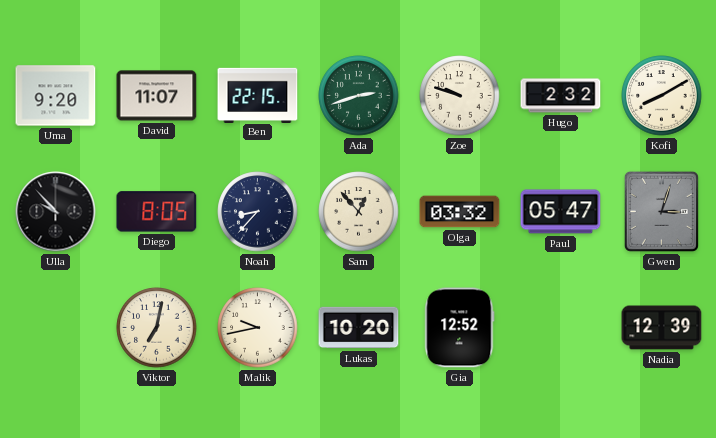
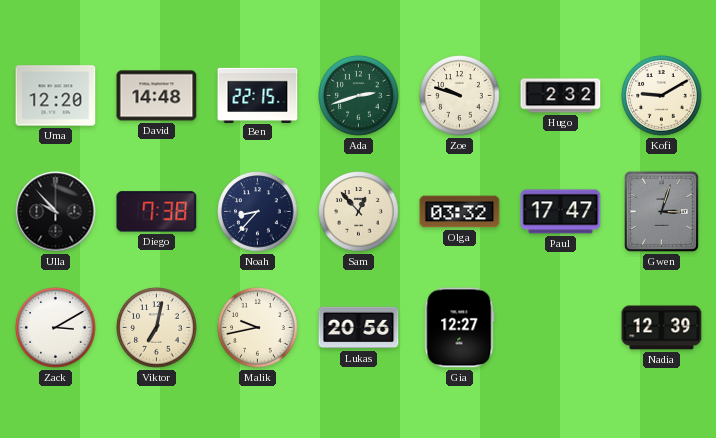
Uma: 9:20 -> 12:20
David: 11:07 -> 14:48
Kofi: 8:10 -> 9:10
Diego: 8:05 -> 7:38
Paul: 05:47 -> 17:47
Zack: none -> 3:10
Lukas: 10:20 -> 20:56
Gia: 12:52 -> 12:27
